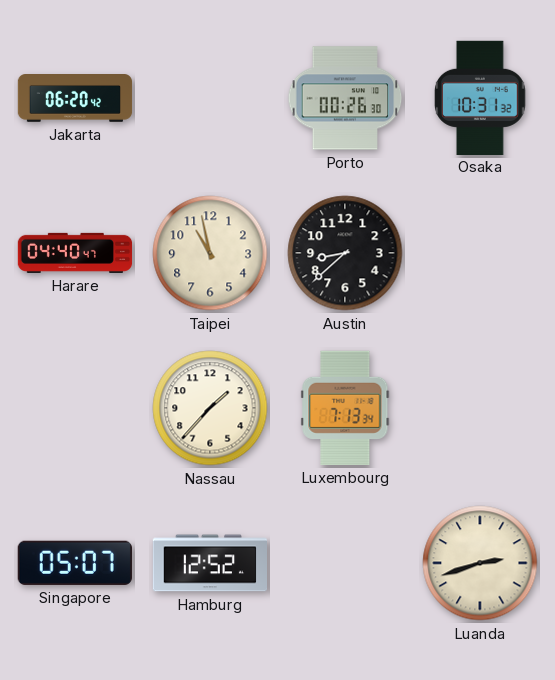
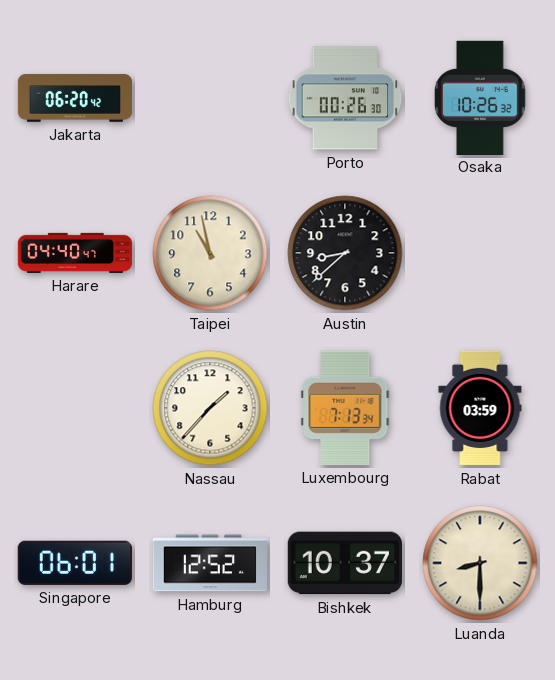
Osaka: 10:31 -> 10:26
Rabat: none -> 03:59
Singapore: 05:07 -> 06:01
Bishkek: none -> 10:37
Luanda: 2:42 -> 8:30
